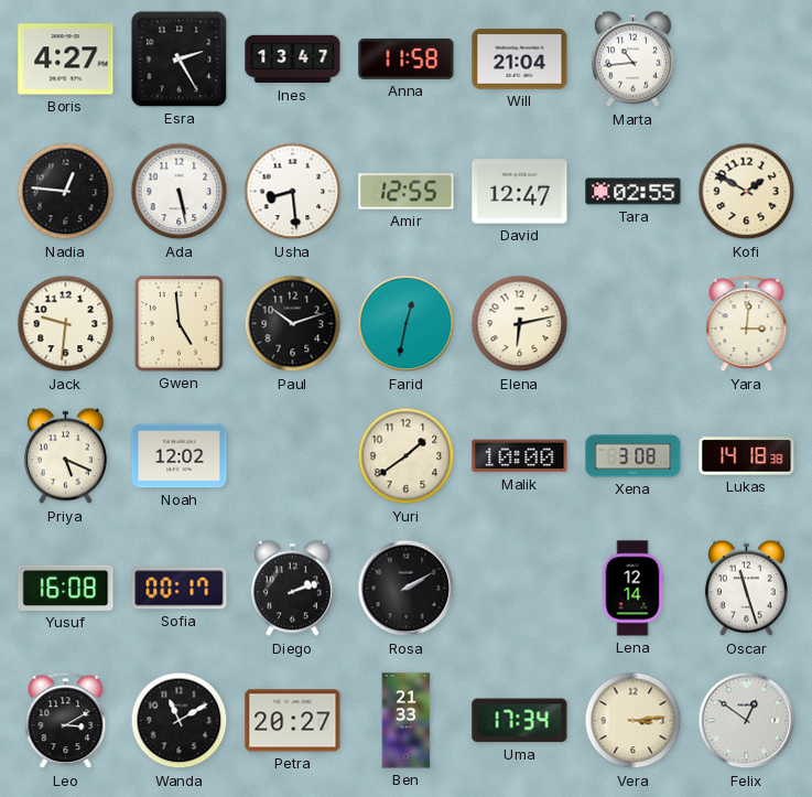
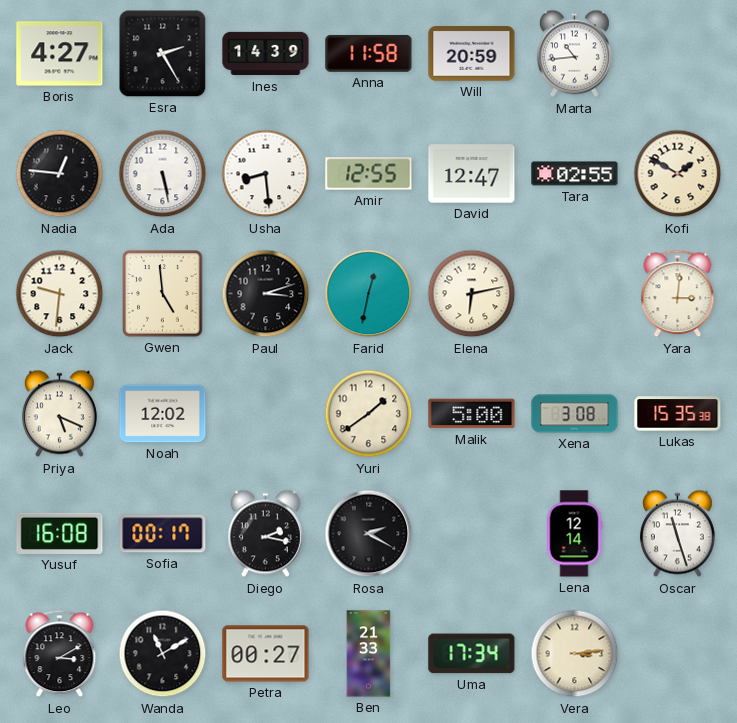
Ines: 13:47 -> 14:39
Will: 21:04 -> 20:59
Paul: 10:12 -> 3:12
Malik: 10:00 -> 5:00
Lukas: 14:18 -> 15:35
Diego: 2:12 -> 2:17
Rosa: 2:10 -> 2:20
Petra: 20:27 -> 00:27
Felix: 12:51 -> none
